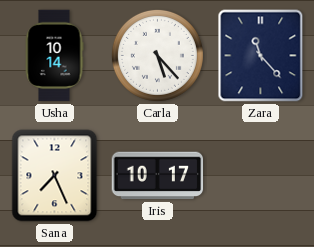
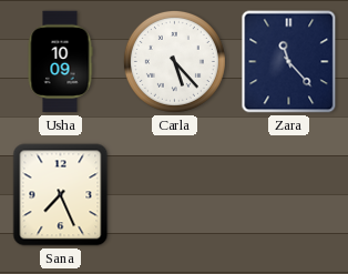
Usha: 10:14 -> 10:09
Iris: 10:17 -> none
